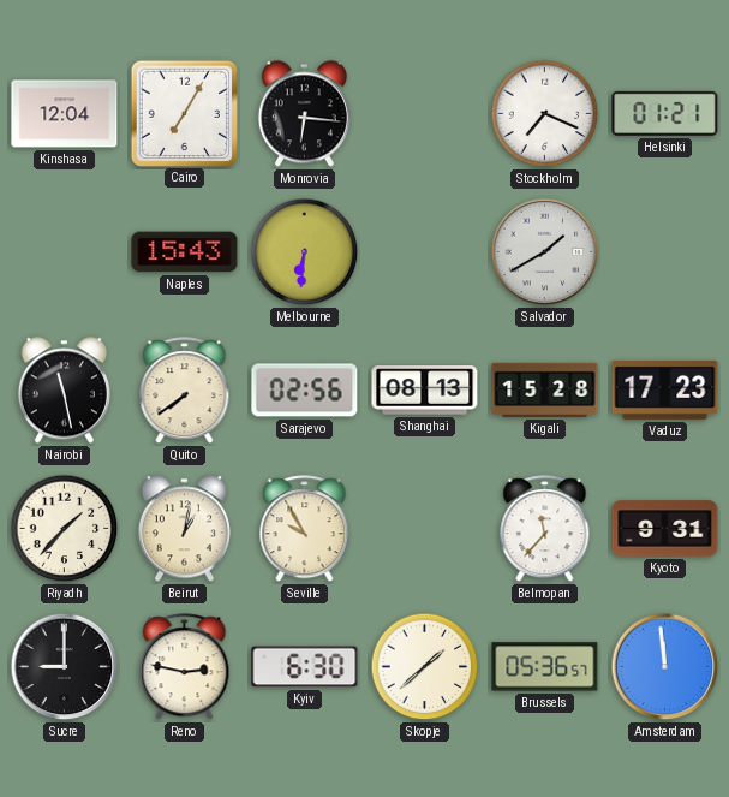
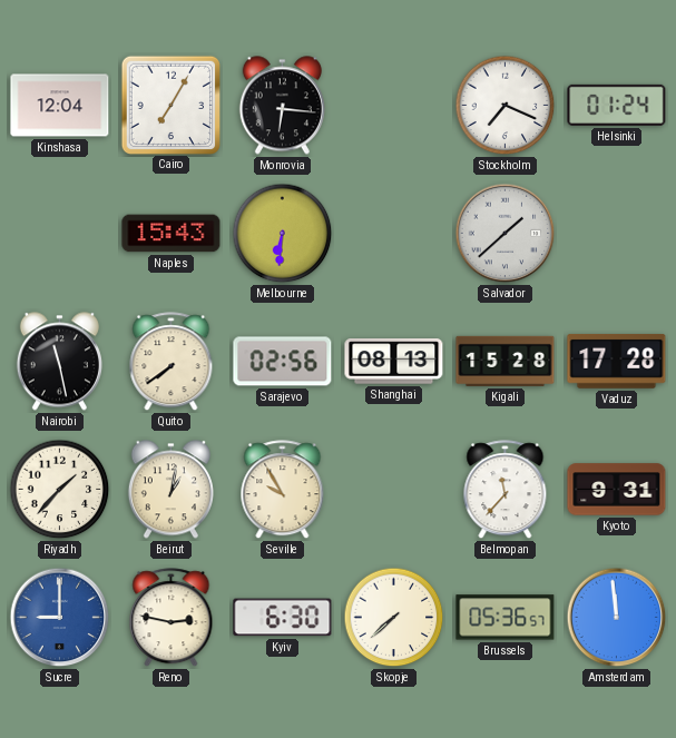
Helsinki: 01:21 -> 01:24
Salvador: 1:40 -> 1:38
Vaduz: 17:23 -> 17:28
Sucre dial: black -> blue
Skopje: 1:38 -> 7:38
